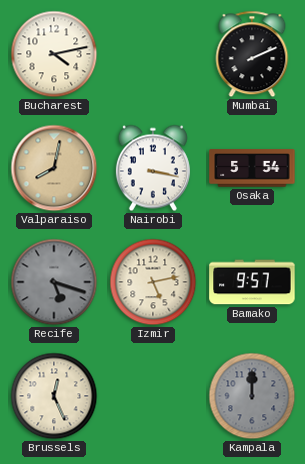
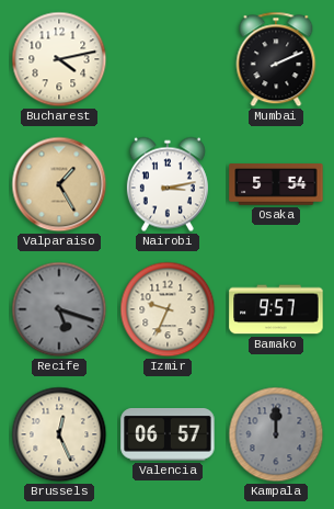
Valparaiso: 8:02 -> 1:25
Nairobi: 3:17 -> 3:13
Izmir: 5:13 -> 9:34
Valencia: none -> 06:57
